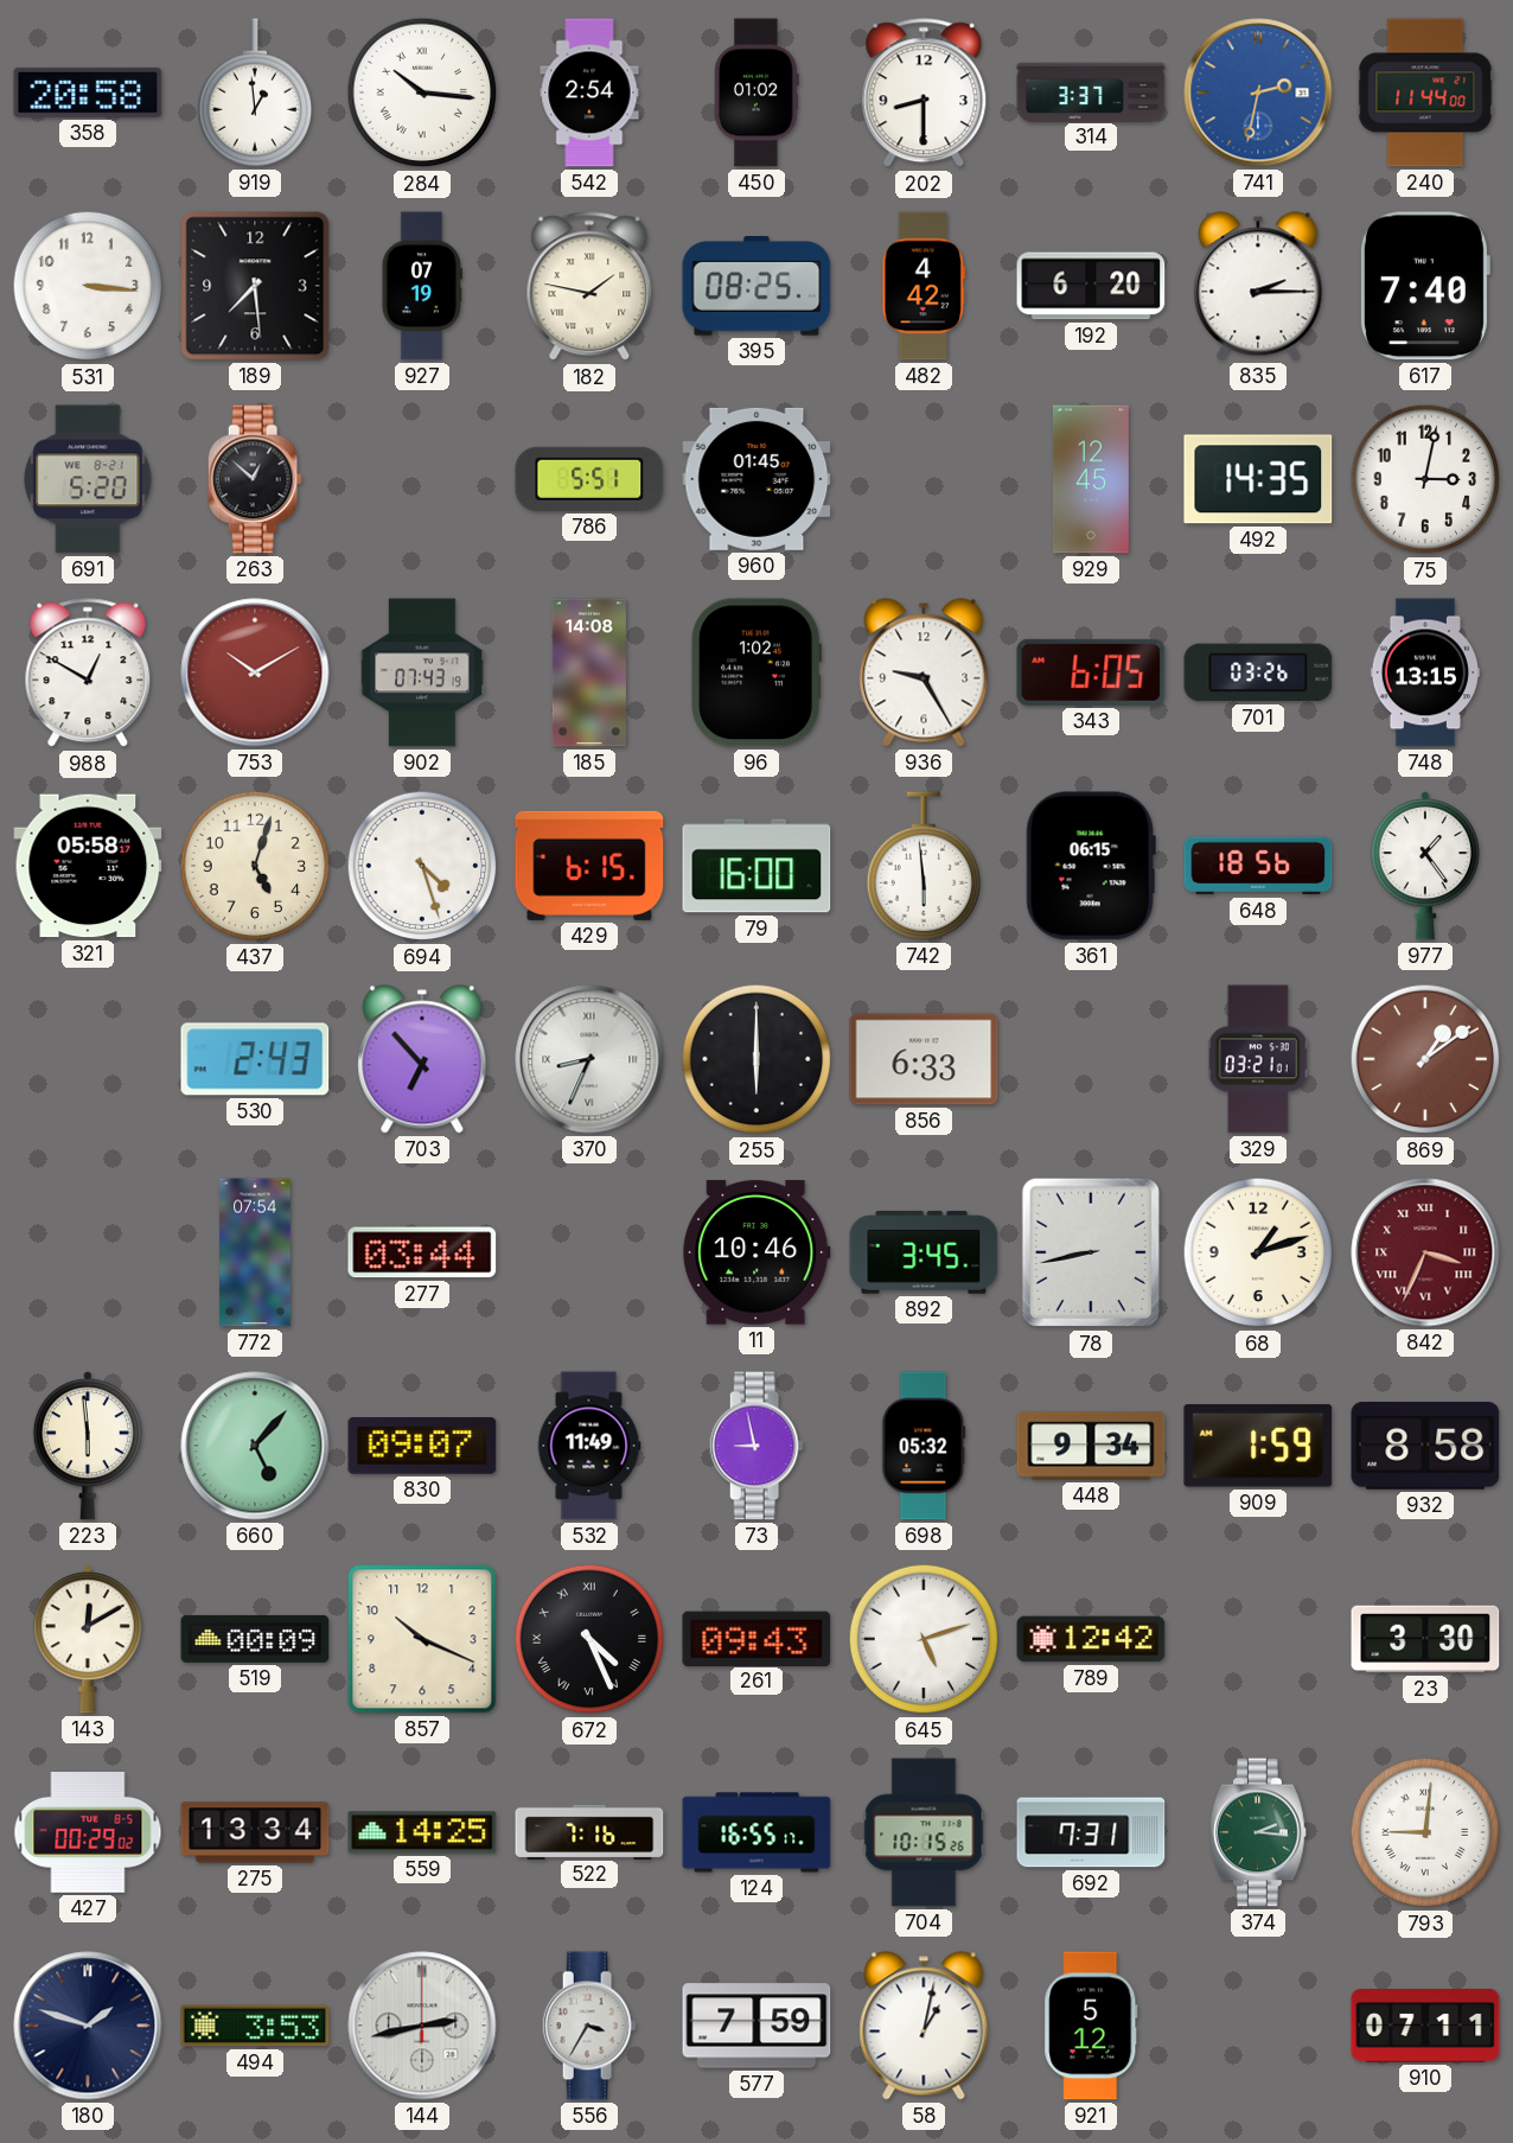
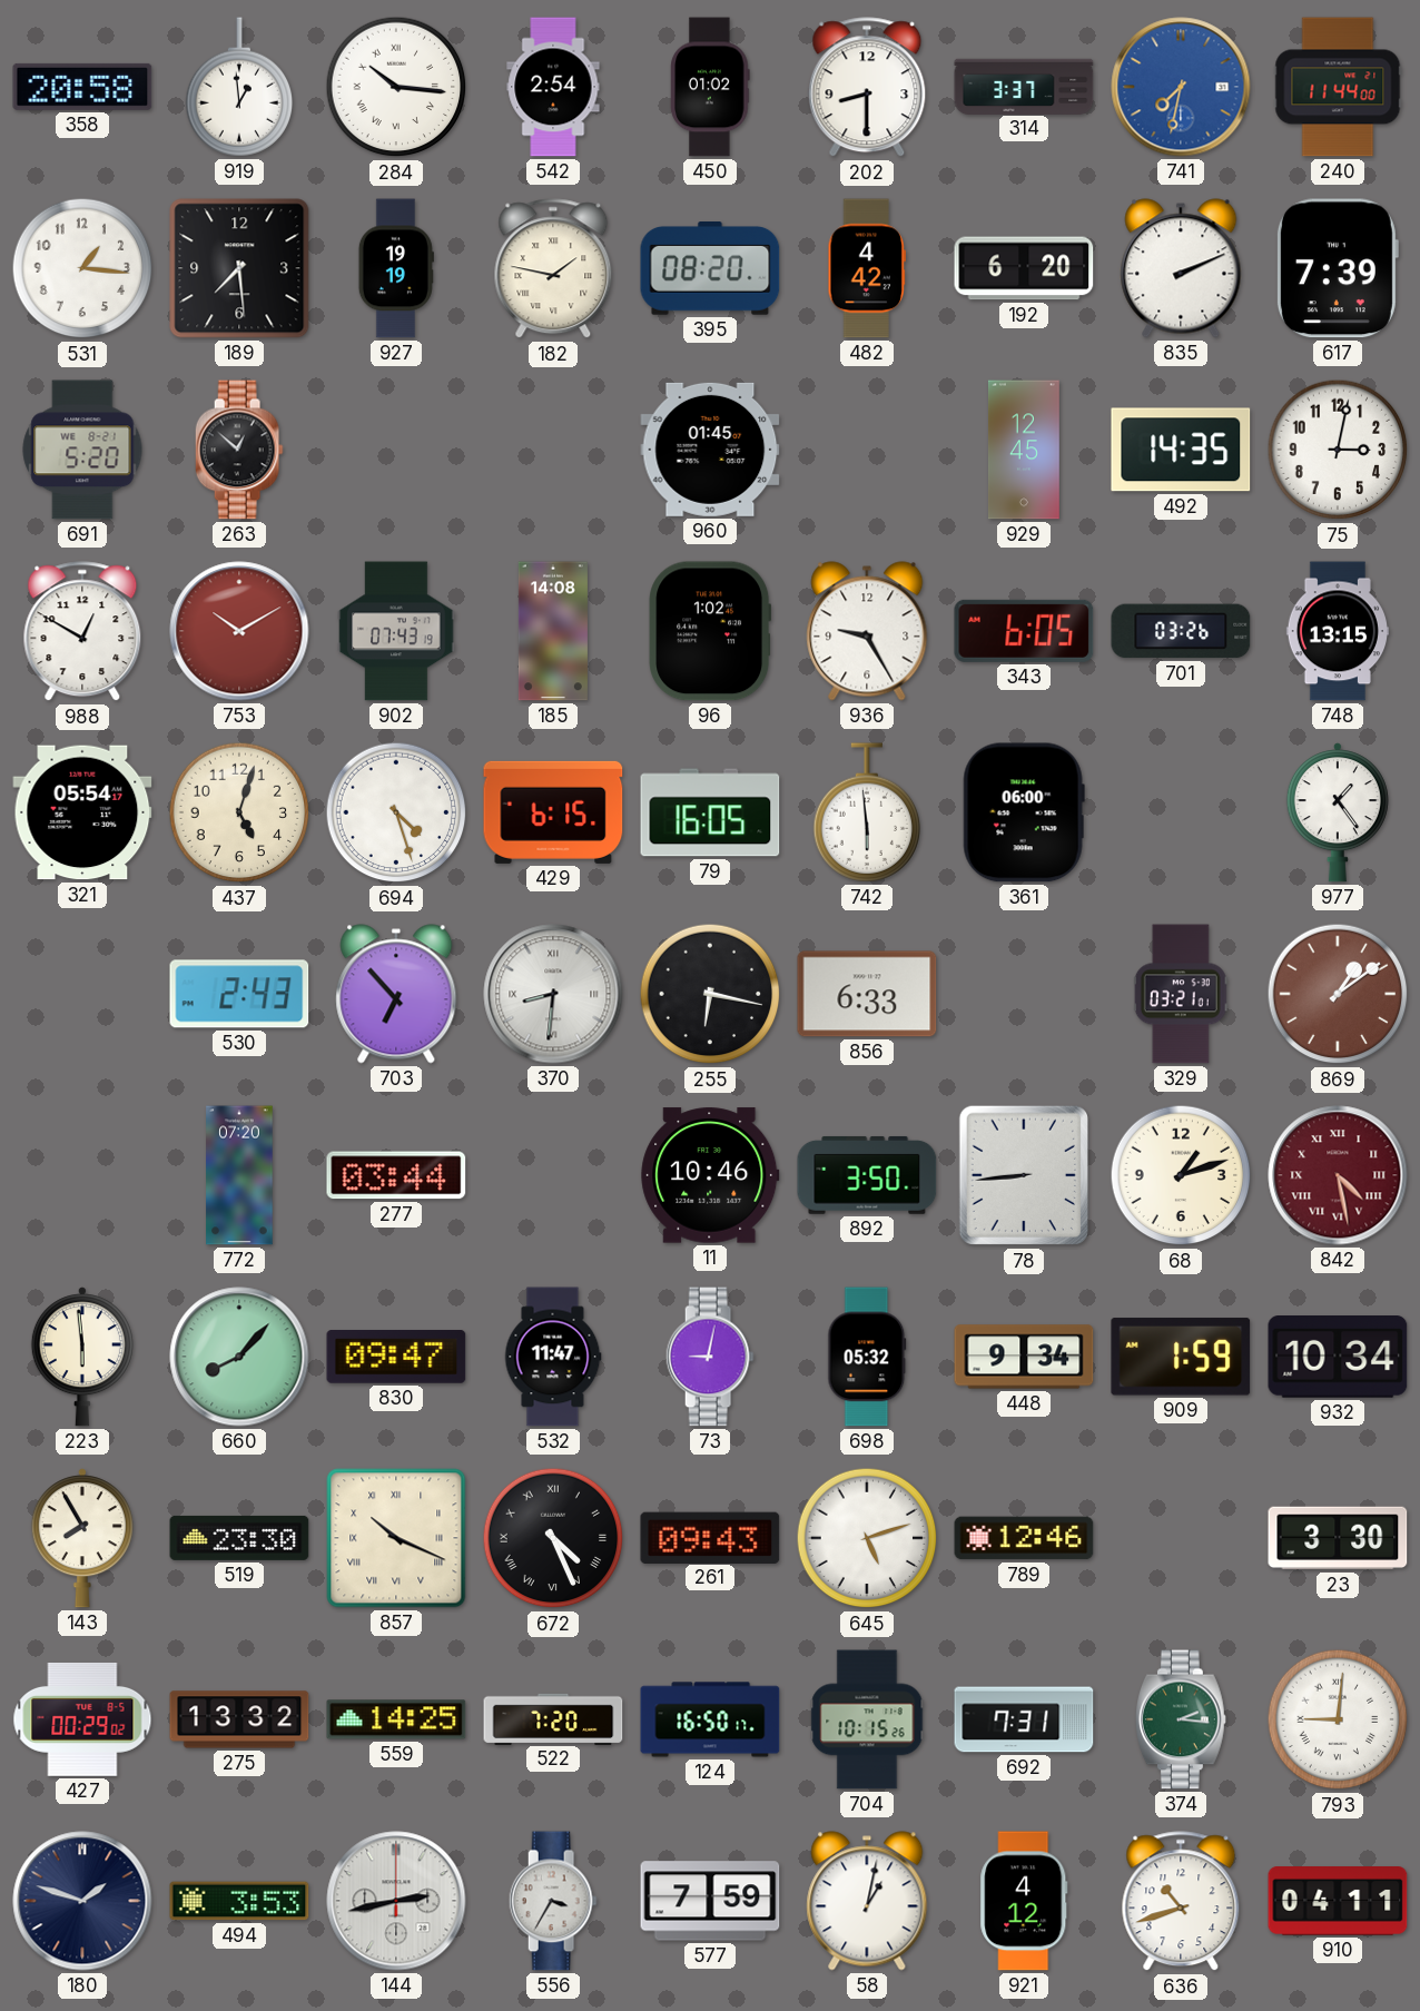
741: 2:32 -> 7:32
531: 3:16 -> 1:16
927: 07:19 -> 19:19
395: 08:25 -> 08:20
835: 2:15 -> 2:11
617: 7:40 -> 7:39
786: 5:51 -> none
321: 05:58 -> 05:54
79: 16:00 -> 16:05
361: 06:15 -> 06:00
648: 18:56 -> none
370: 8:34 -> 8:31
255: 6:00 -> 6:17
772: 07:54 -> 07:20
892: 3:45 -> 3:50
78: 8:43 -> 8:44
842: 3:34 -> 4:28
660: 5:07 -> 8:07
830: 09:07 -> 09:47
532: 11:49 -> 11:47
73: 8:58 -> 9:02
932: 8:58 -> 10:34
143: 12:10 -> 7:55
519: 00:09 -> 23:30
857 numerals: Arabic -> Roman
789: 12:42 -> 12:46
275: 13:34 -> 13:32
522: 7:16 -> 7:20
124: 16:55 -> 16:50
921: 5:12 -> 4:12
636: none -> 10:42
910: 07:11 -> 04:11
